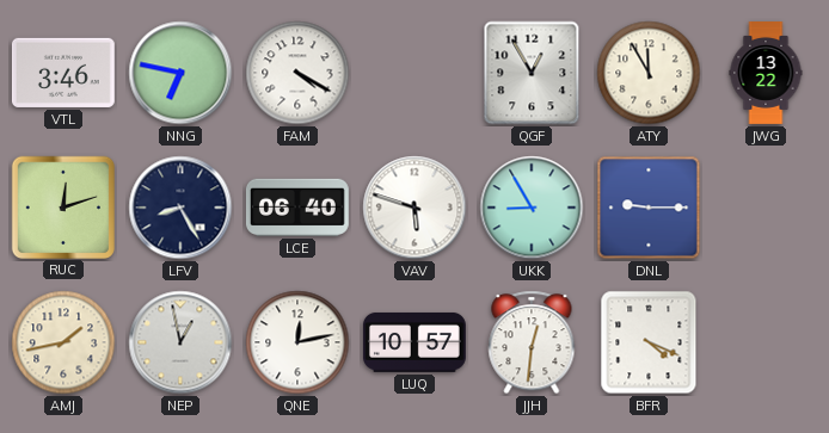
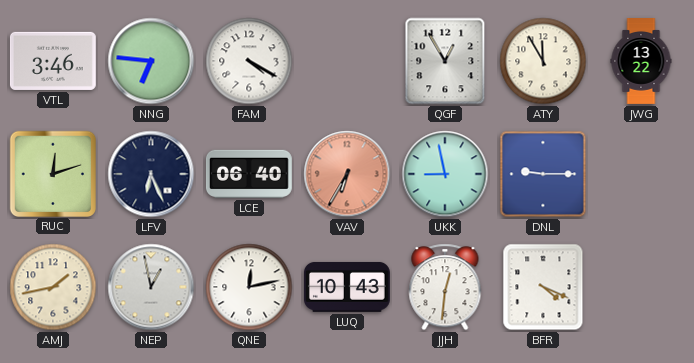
NNG: 6:47 -> 6:46
LFV: 8:25 -> 6:26
VAV: 5:48 -> 6:35
VAV dial: white -> salmon
UKK: 8:55 -> 8:58
LUQ: 10:57 -> 10:43
